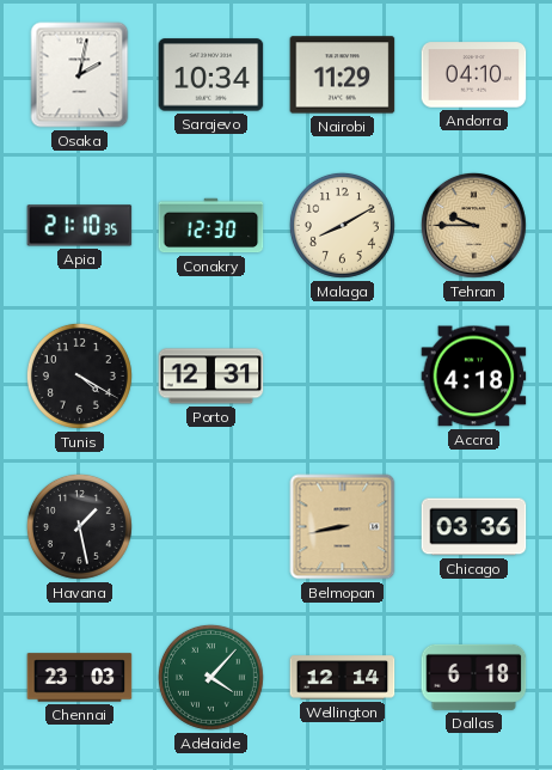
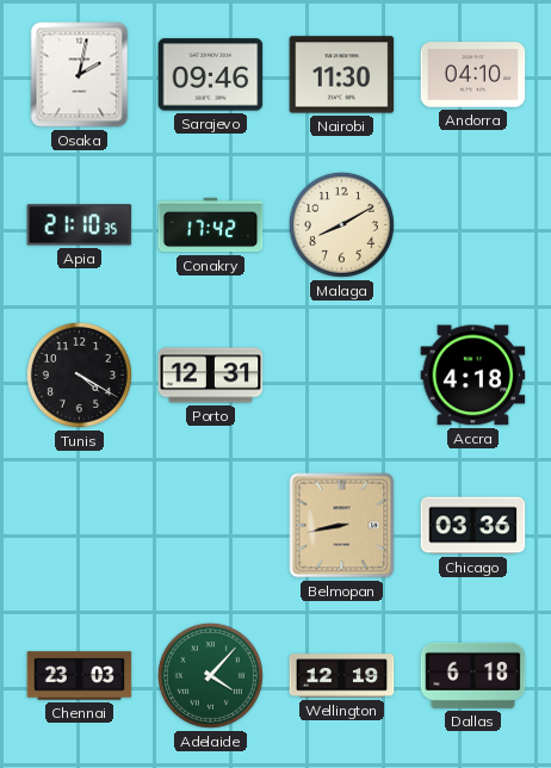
Sarajevo: 10:34 -> 09:46
Nairobi: 11:29 -> 11:30
Conakry: 12:30 -> 17:42
Tehran: 9:45 -> none
Havana: 1:28 -> none
Wellington: 12:14 -> 12:19
